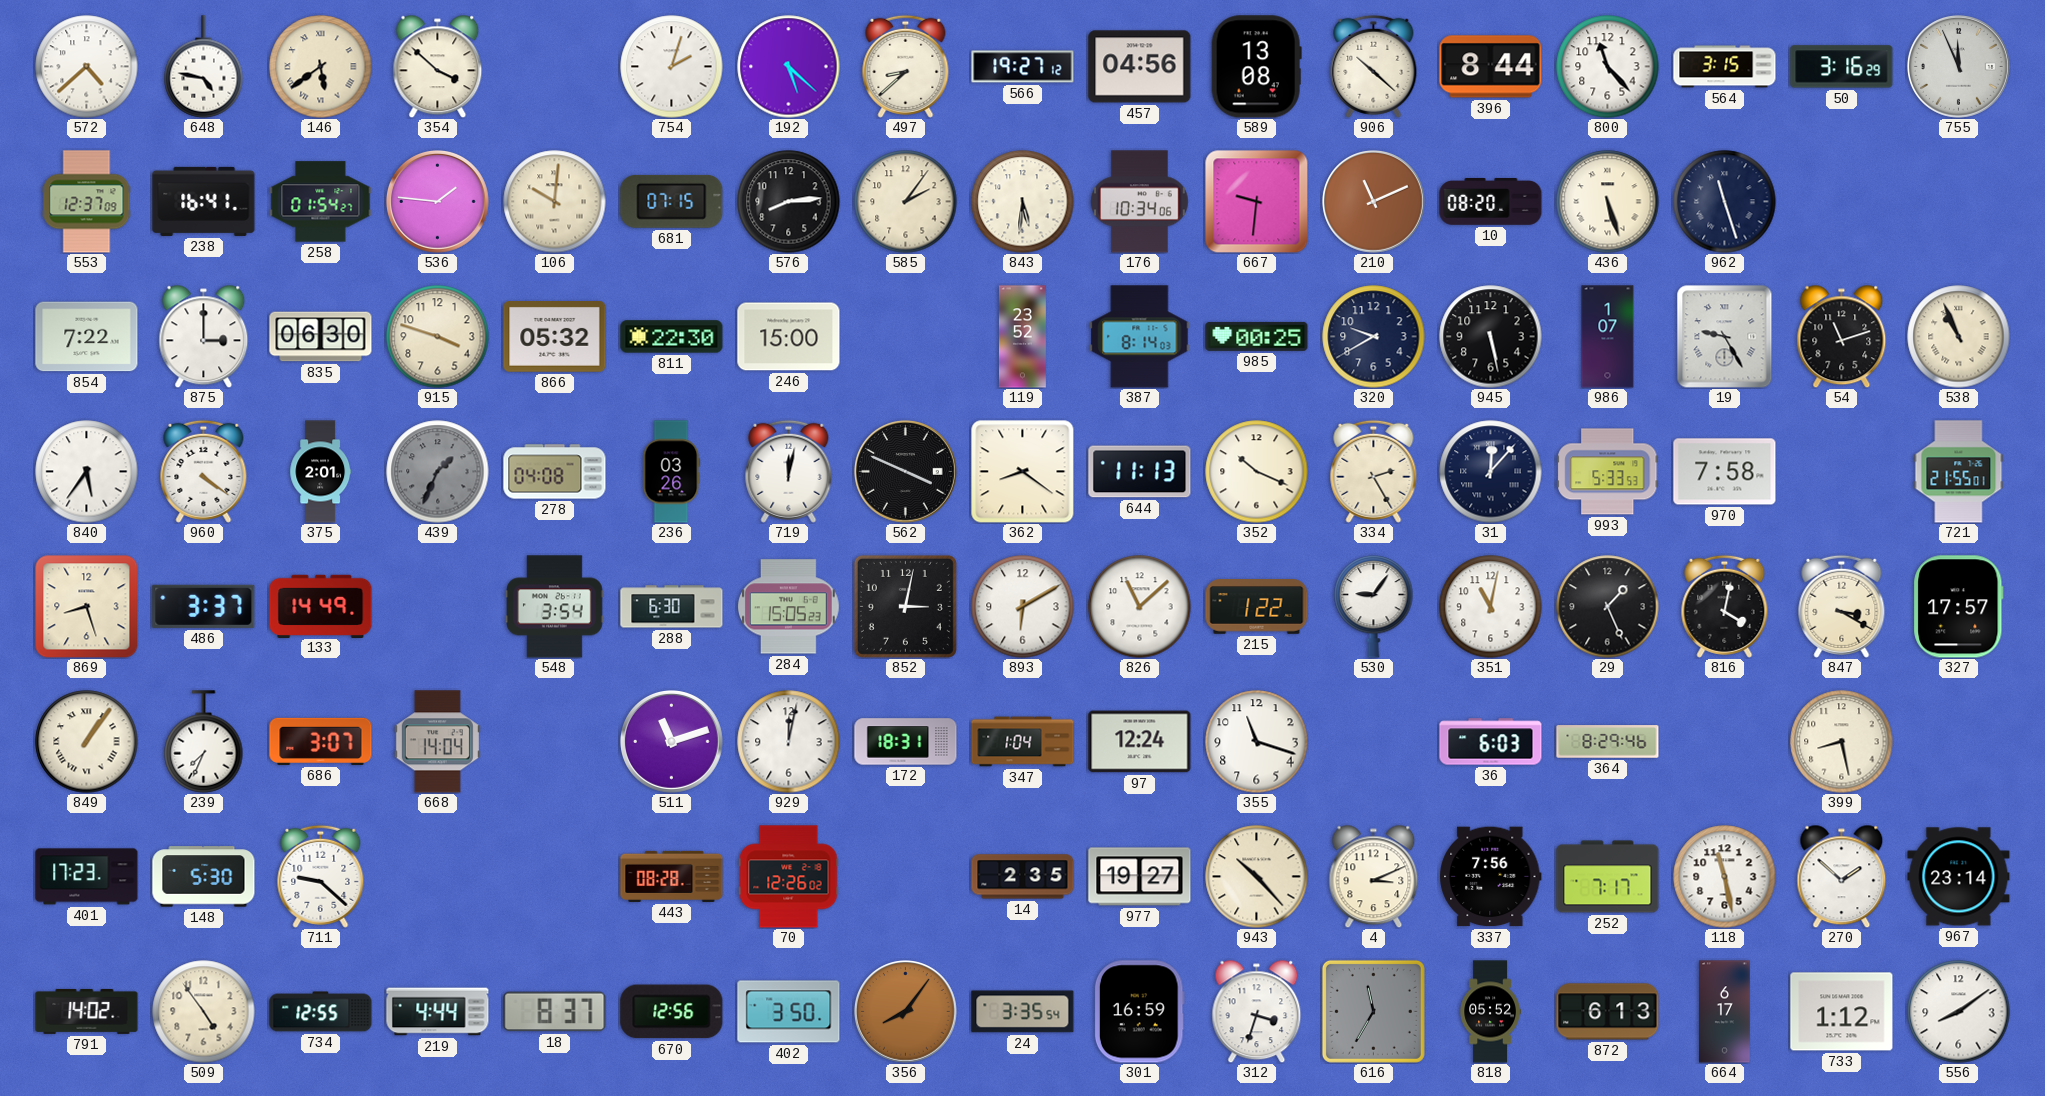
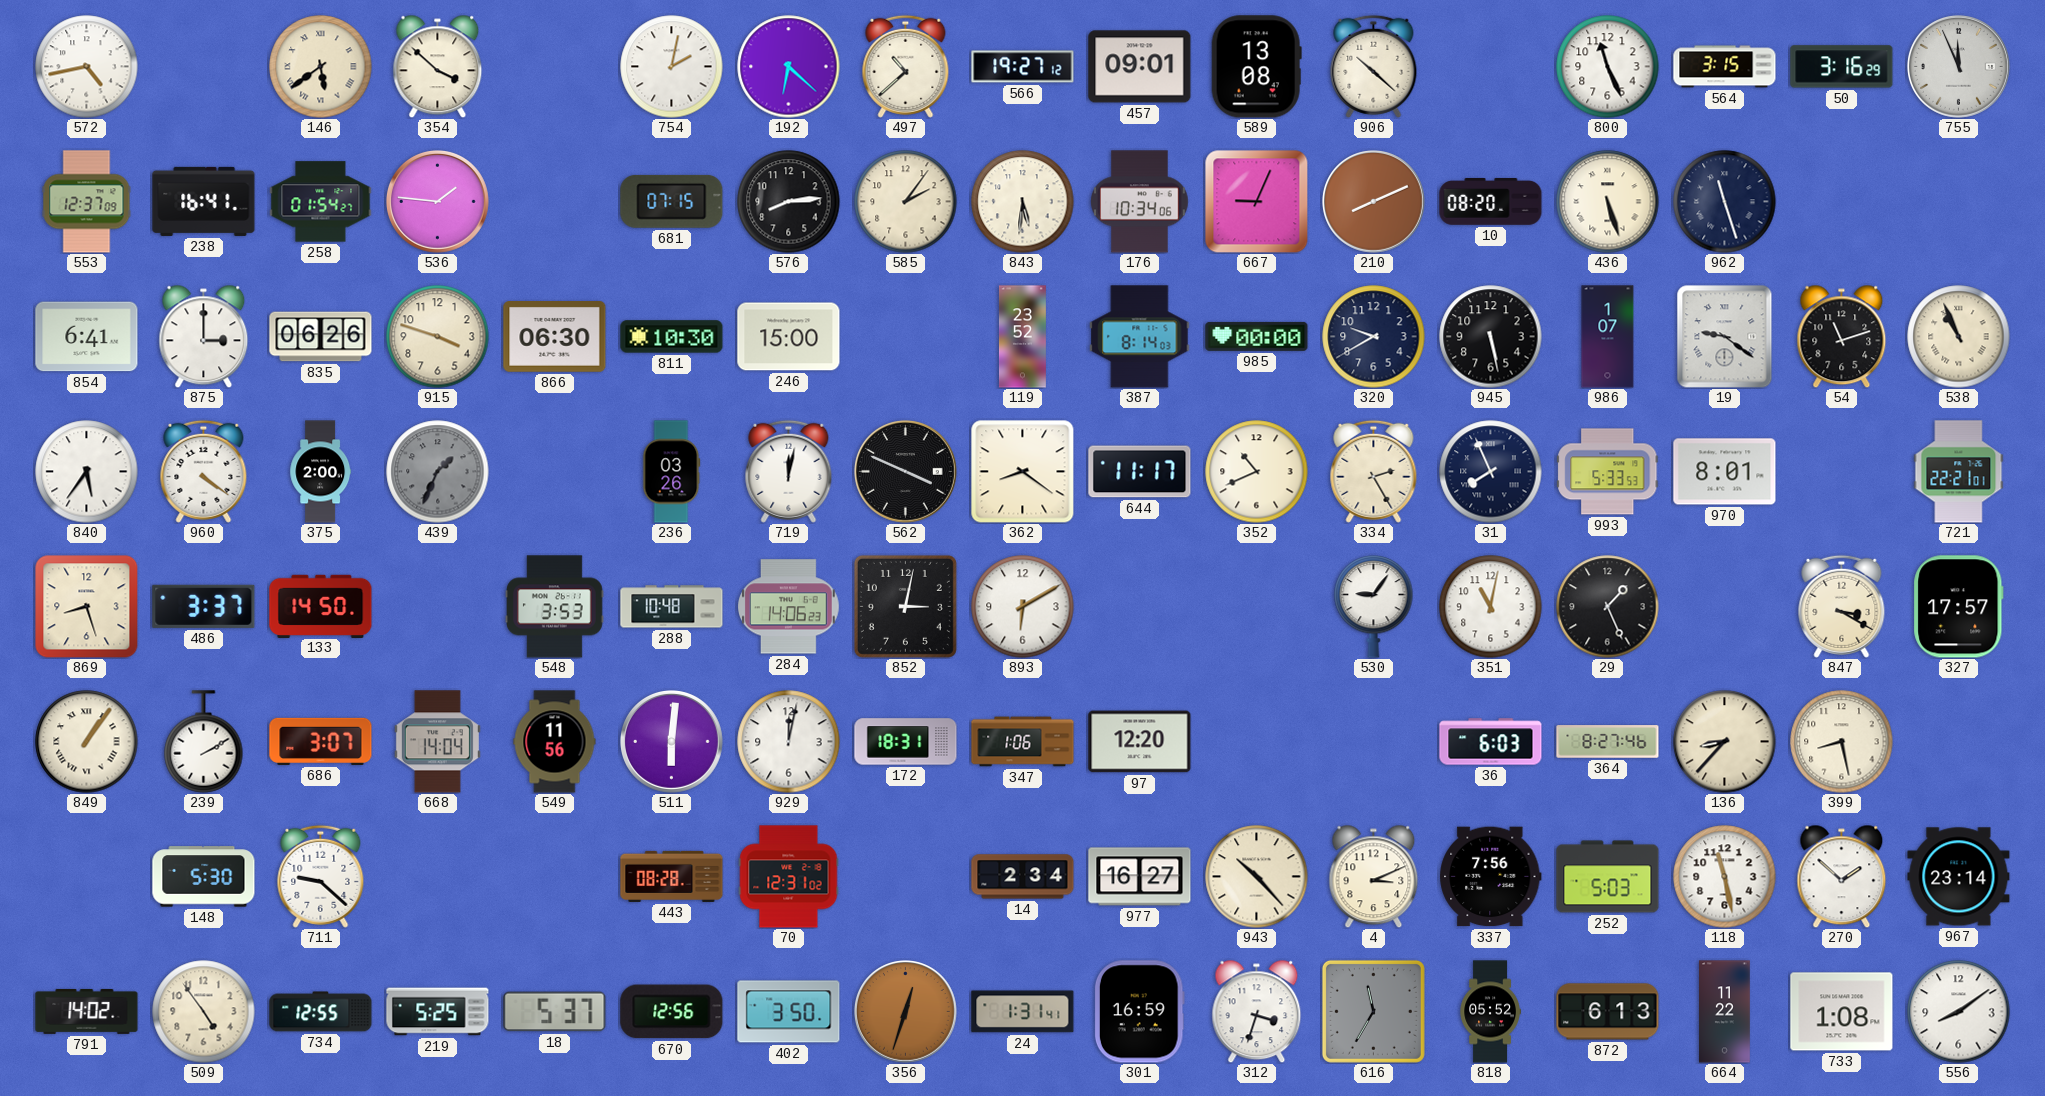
572: 4:38 -> 4:43
648: 4:47 -> none
754: 2:03 -> 2:02
192: 5:22 -> 6:22
497: 8:38 -> 10:38
457: 04:56 -> 09:01
396: 8:44 -> none
800: 11:23 -> 11:26
106: 10:01 -> none
667: 9:31 -> 9:04
210: 11:11 -> 8:11
854: 7:22 -> 6:41
835: 06:30 -> 06:26
866: 05:32 -> 06:30
811: 22:30 -> 10:30
985: 00:25 -> 00:00
19: 9:25 -> 9:21
375: 2:01 -> 2:00
278: 04:08 -> none
644: 11:13 -> 11:17
352: 10:19 -> 10:41
31: 12:07 -> 7:56
970: 7:58 -> 8:01
721: 21:55 -> 22:21
133: 14:49 -> 14:50
548: 3:54 -> 3:53
288: 6:30 -> 10:48
284: 15:05 -> 14:06
826: 11:08 -> none
215: 1:22 -> none
816: 4:02 -> none
239: 7:34 -> 2:10
549: none -> 11:56
511: 11:12 -> 6:01
347: 1:04 -> 1:06
97: 12:24 -> 12:20
355: 11:18 -> none
364: 8:29 -> 8:27
136: none -> 8:37
401: 17:23 -> none
70: 12:26 -> 12:31
14: 2:35 -> 2:34
977: 19:27 -> 16:27
252: 7:17 -> 5:03
219: 4:44 -> 5:25
18: 8:37 -> 5:37
356: 8:06 -> 12:33
24: 3:35 -> 1:31
664: 6:17 -> 11:22
733: 1:12 -> 1:08
